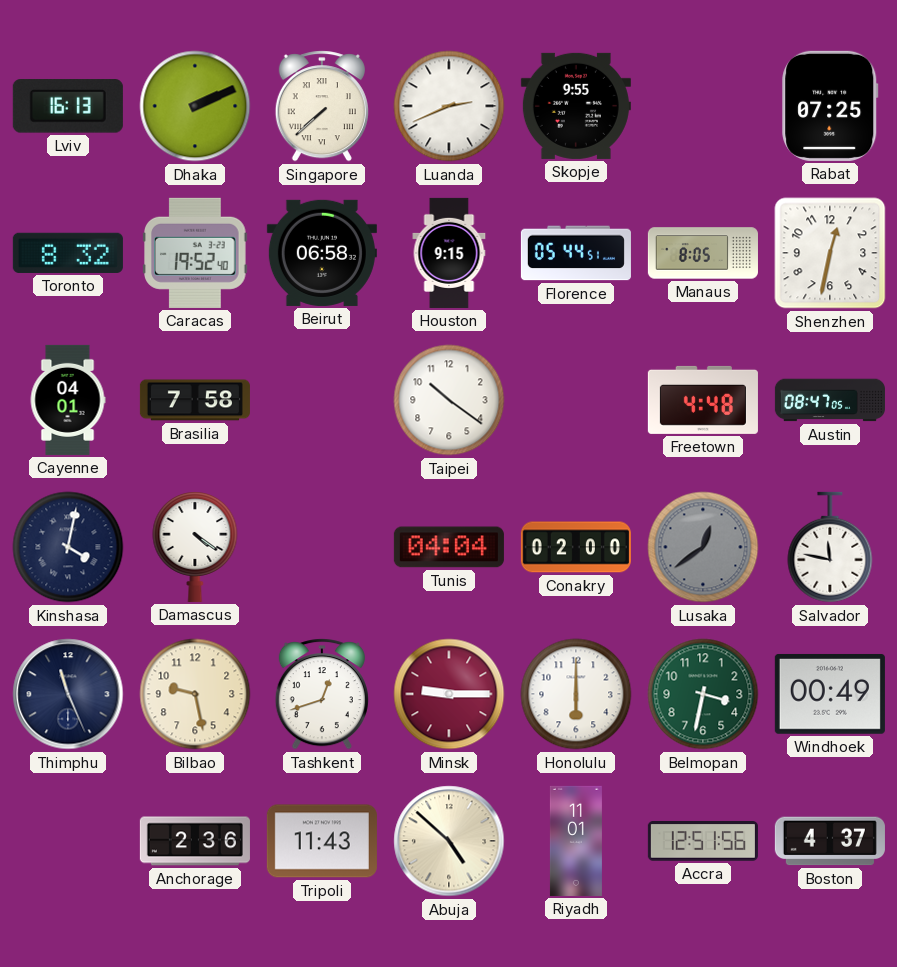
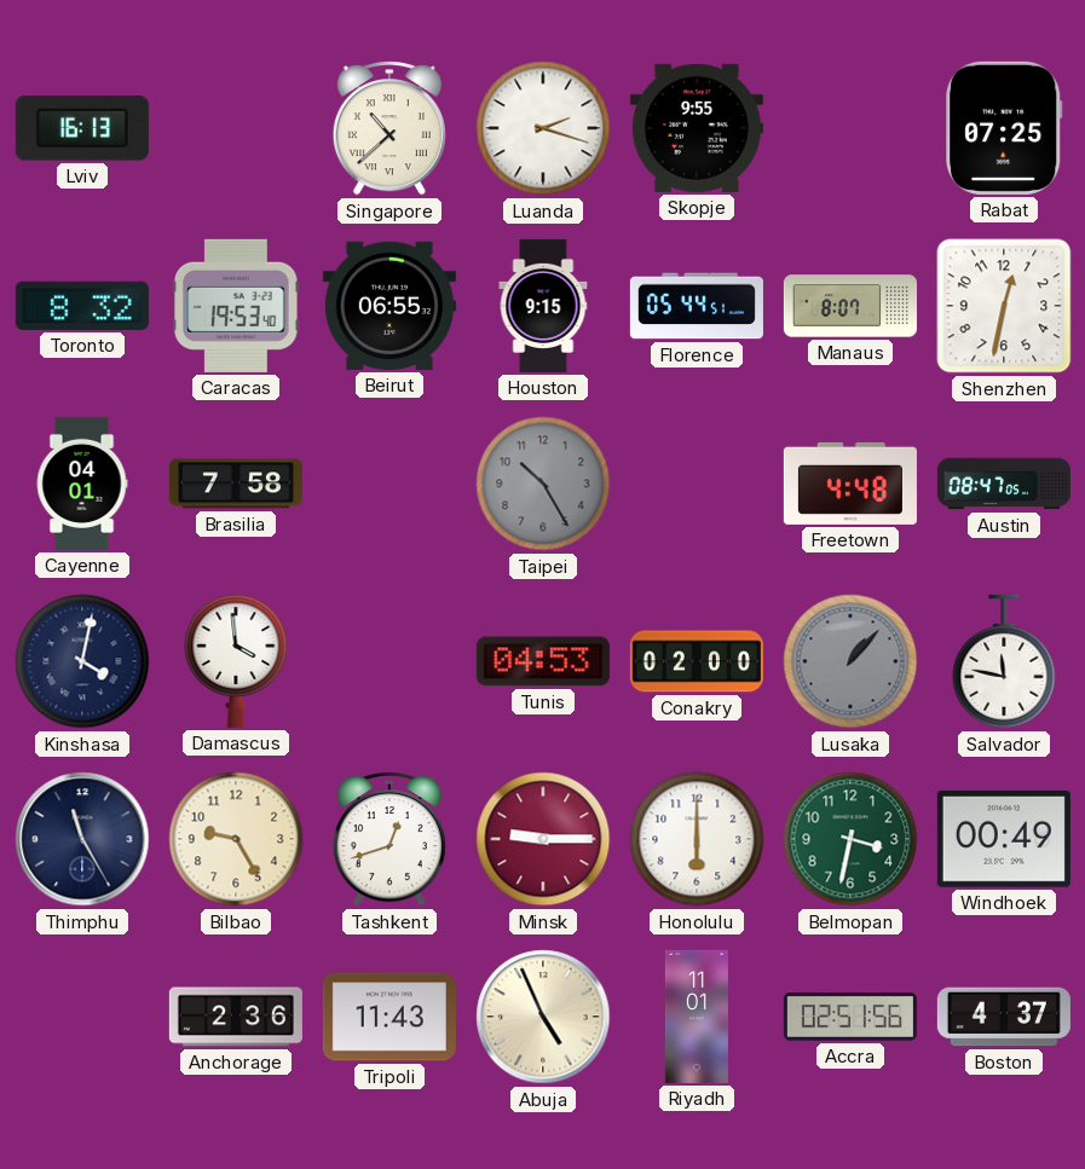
Dhaka: 2:11 -> none
Singapore: 7:38 -> 10:38
Luanda: 2:41 -> 2:18
Caracas: 19:52 -> 19:53
Beirut: 06:58 -> 06:55
Manaus: 8:05 -> 8:07
Taipei: 10:21 -> 10:25
Taipei dial: white -> grey
Damascus: 4:21 -> 3:59
Tunis: 04:04 -> 04:53
Lusaka: 12:39 -> 1:07
Thimphu: 11:26 -> 11:25
Bilbao: 9:28 -> 9:25
Abuja: 4:52 -> 4:56
Accra: 12:51 -> 02:51
